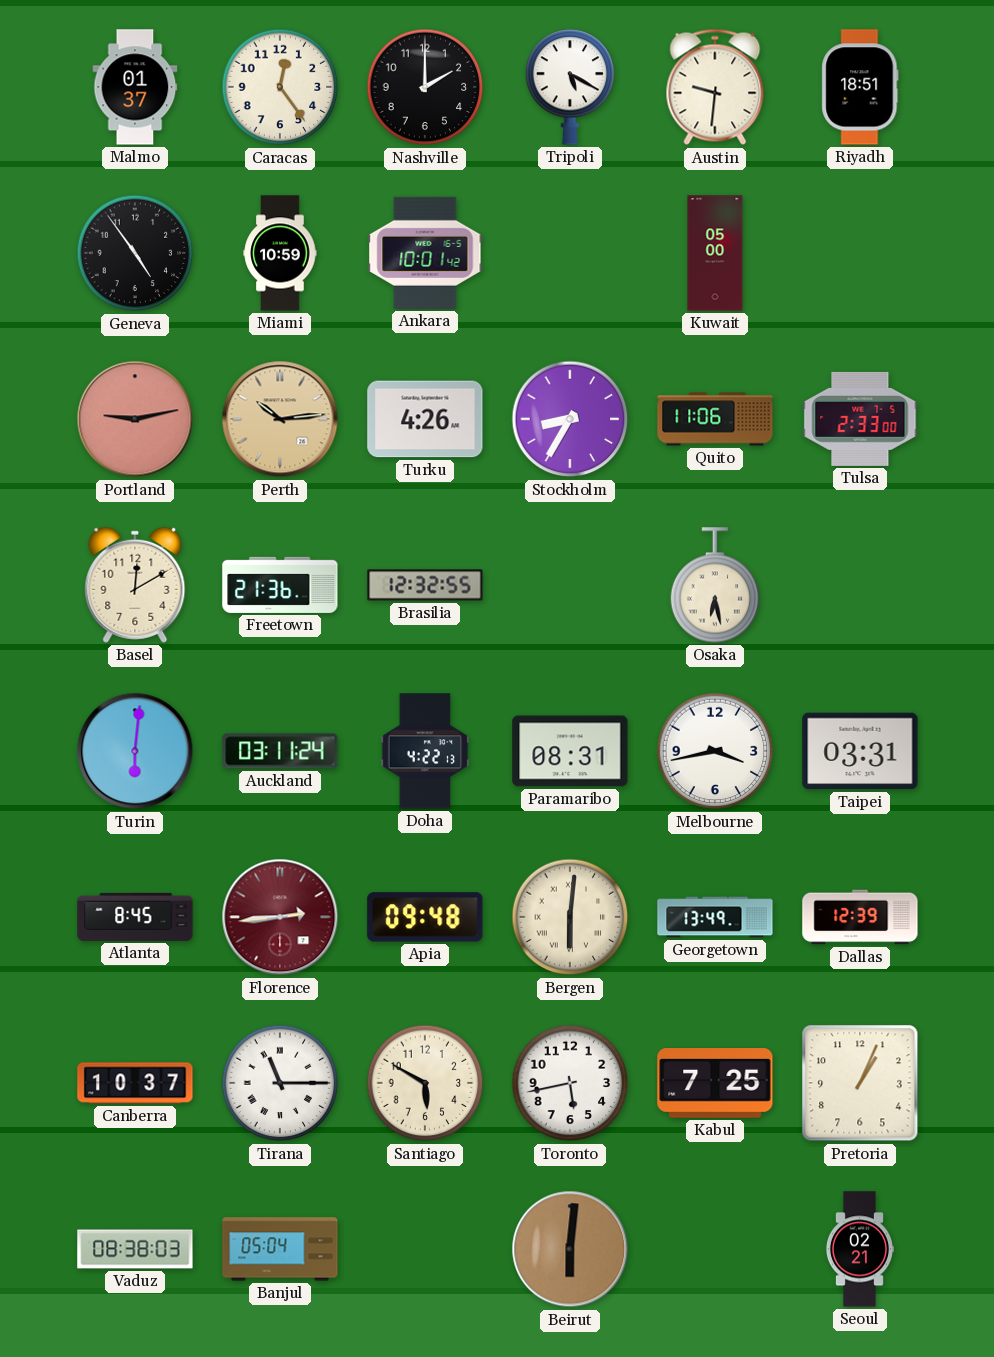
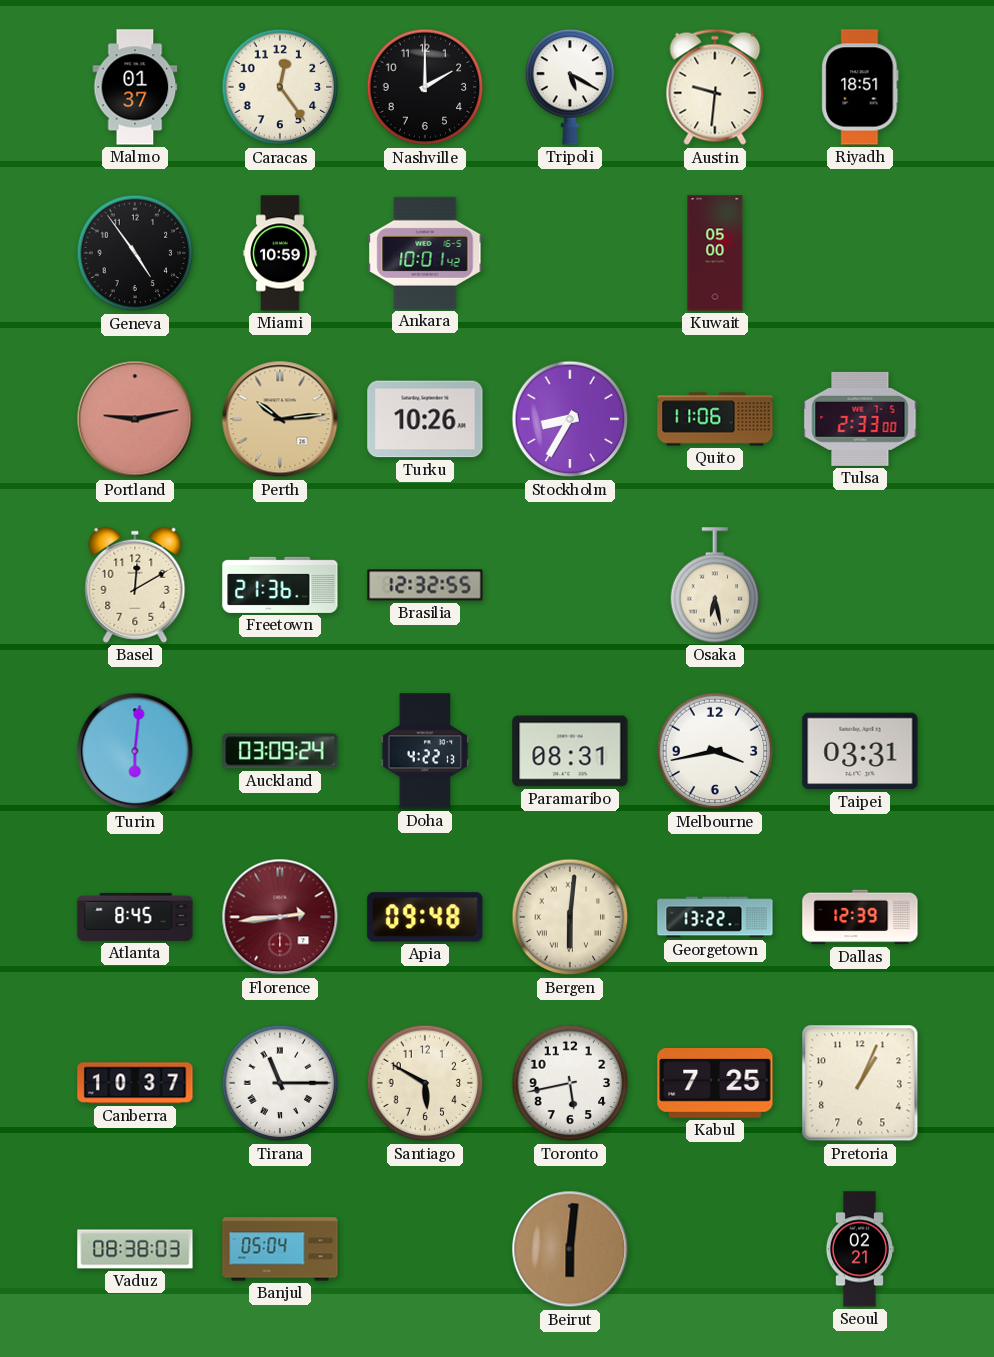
Turku: 4:26 -> 10:26
Auckland: 03:11 -> 03:09
Georgetown: 13:49 -> 13:22
